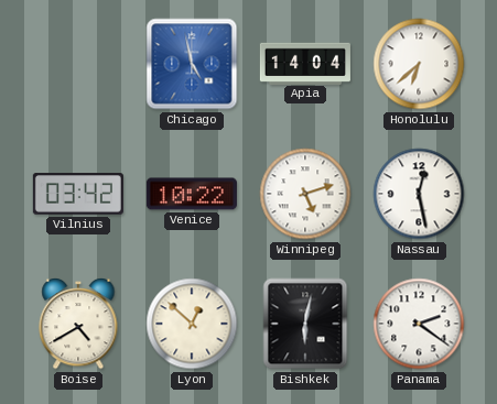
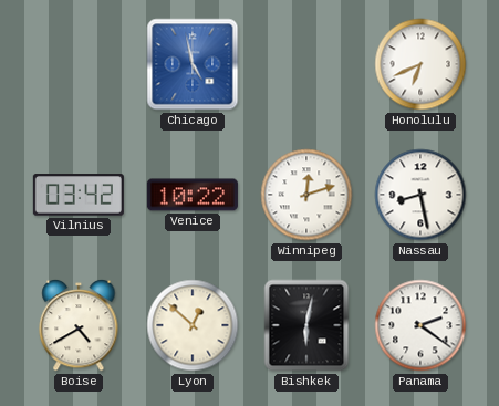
Apia: 14:04 -> none
Honolulu: 6:38 -> 6:41
Winnipeg: 5:12 -> 12:12
Nassau: 12:28 -> 8:28
